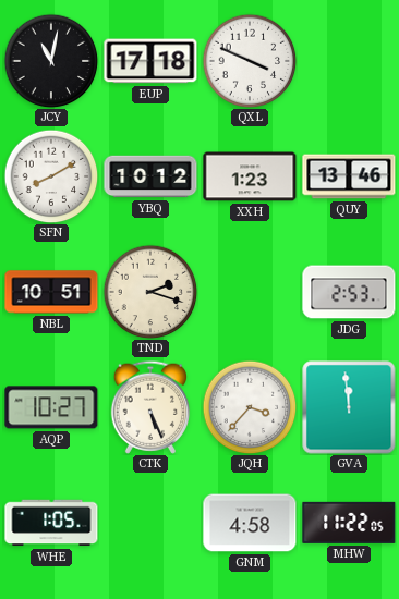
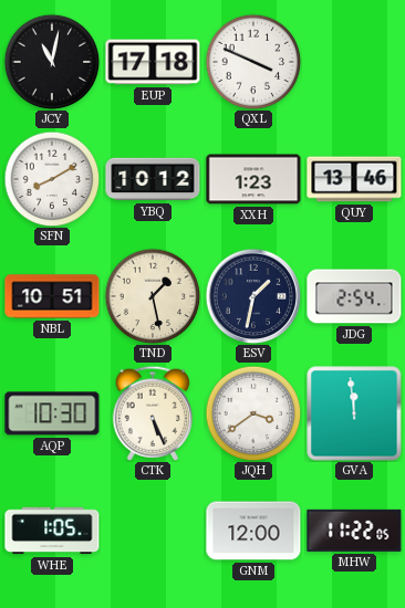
TND: 2:18 -> 1:28
ESV: none -> 1:32
JDG: 2:53 -> 2:54
AQP: 10:27 -> 10:30
JQH: 3:37 -> 3:39
GNM: 4:58 -> 12:00
